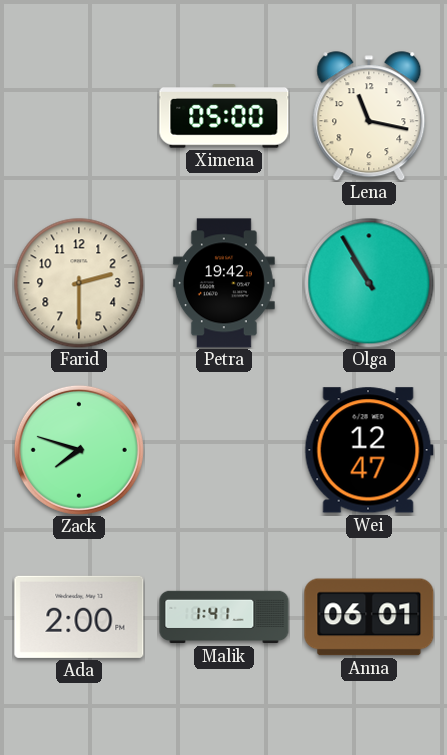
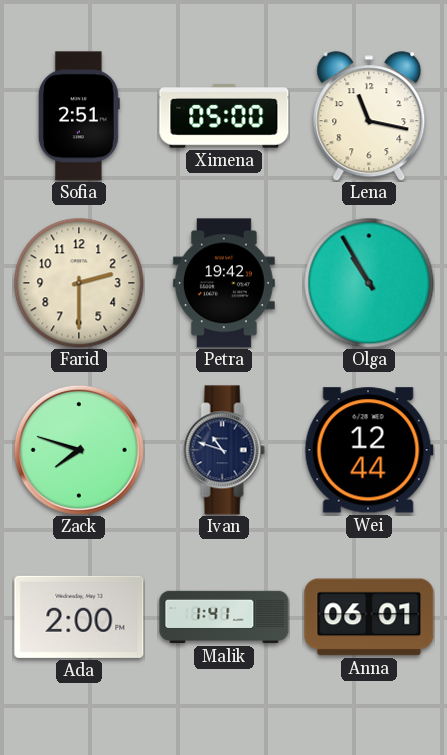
Sofia: none -> 2:51
Ivan: none -> 10:48
Wei: 12:47 -> 12:44
